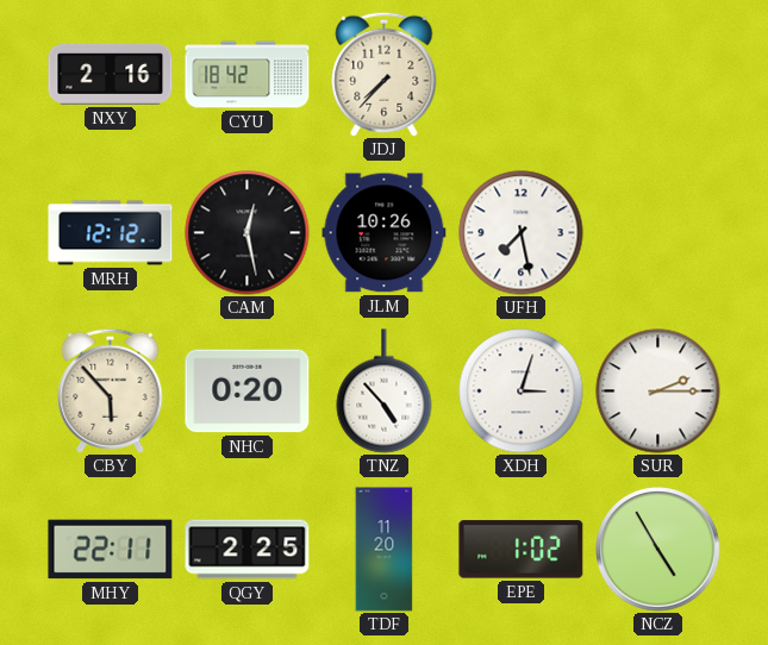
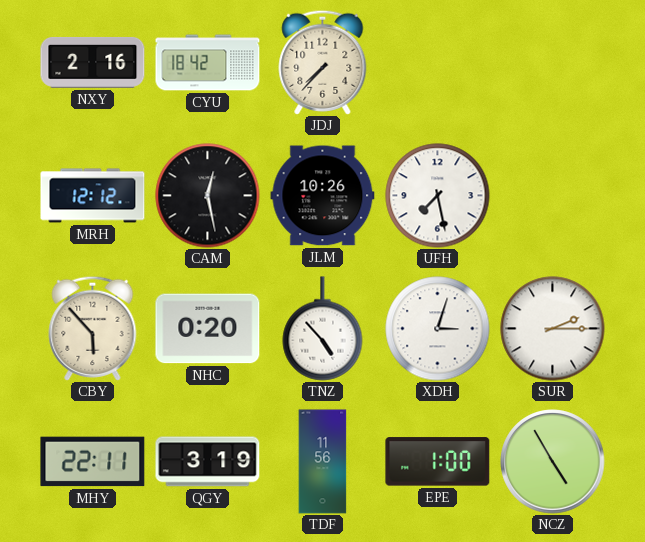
QGY: 2:25 -> 3:19
TDF: 11:20 -> 11:56
EPE: 1:02 -> 1:00
